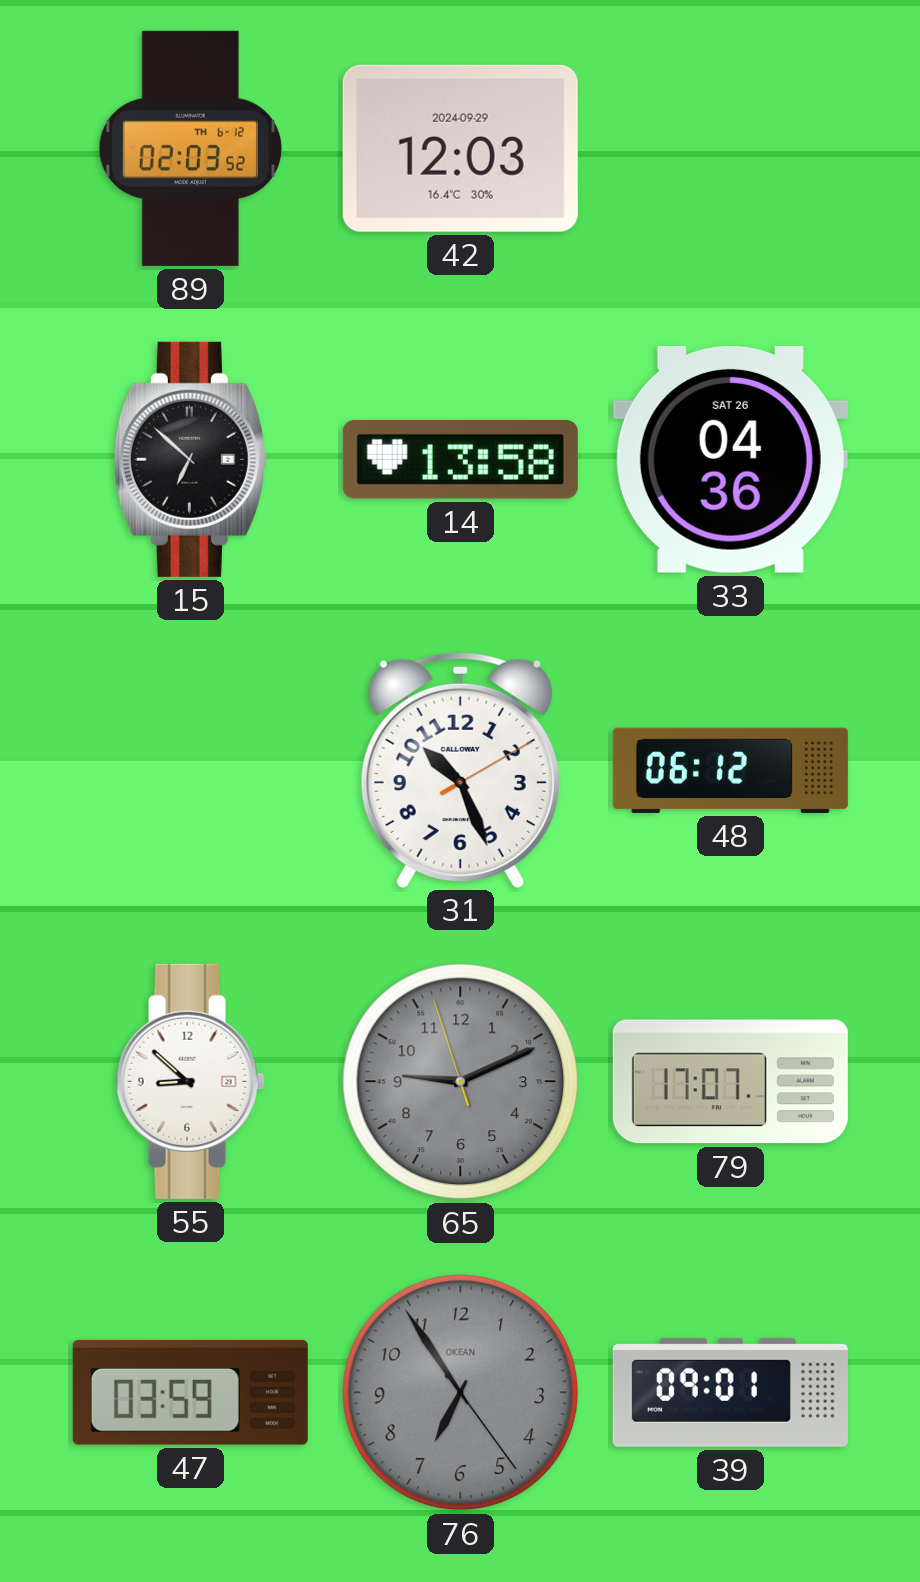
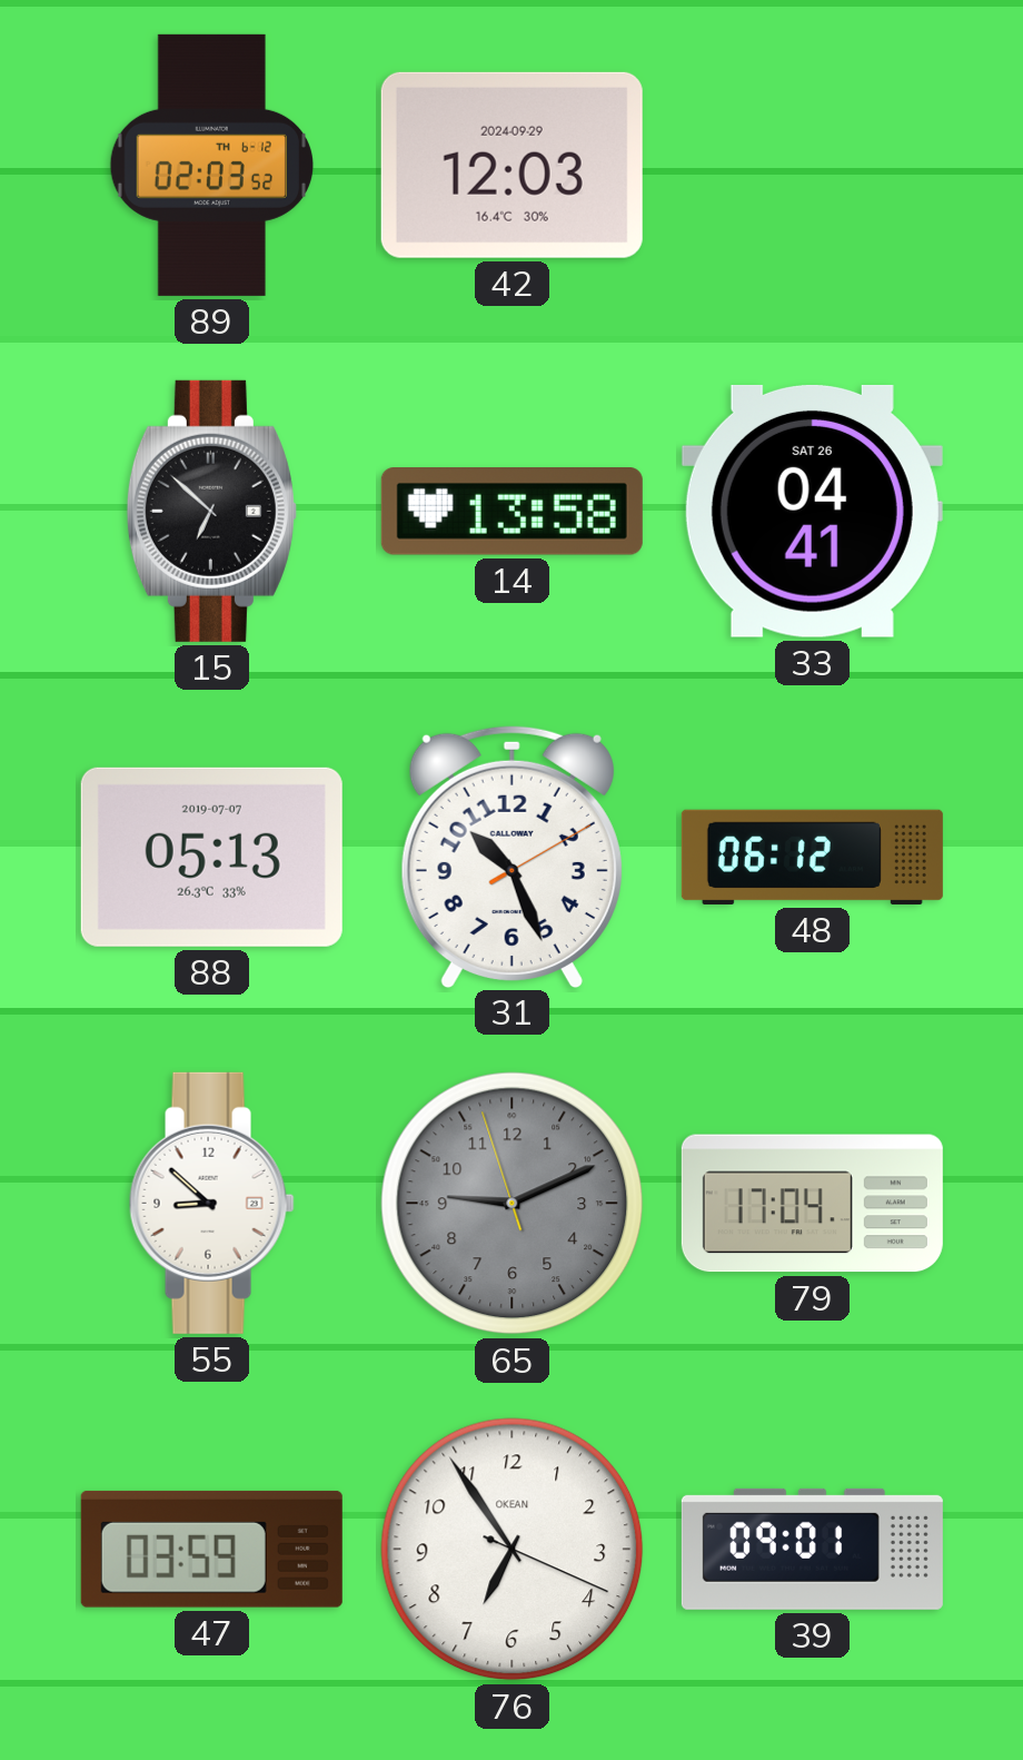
33: 04:36 -> 04:41
88: none -> 05:13
79: 17:07 -> 17:04
76: 6:54:24 -> 6:54:19
76 dial: grey -> white
